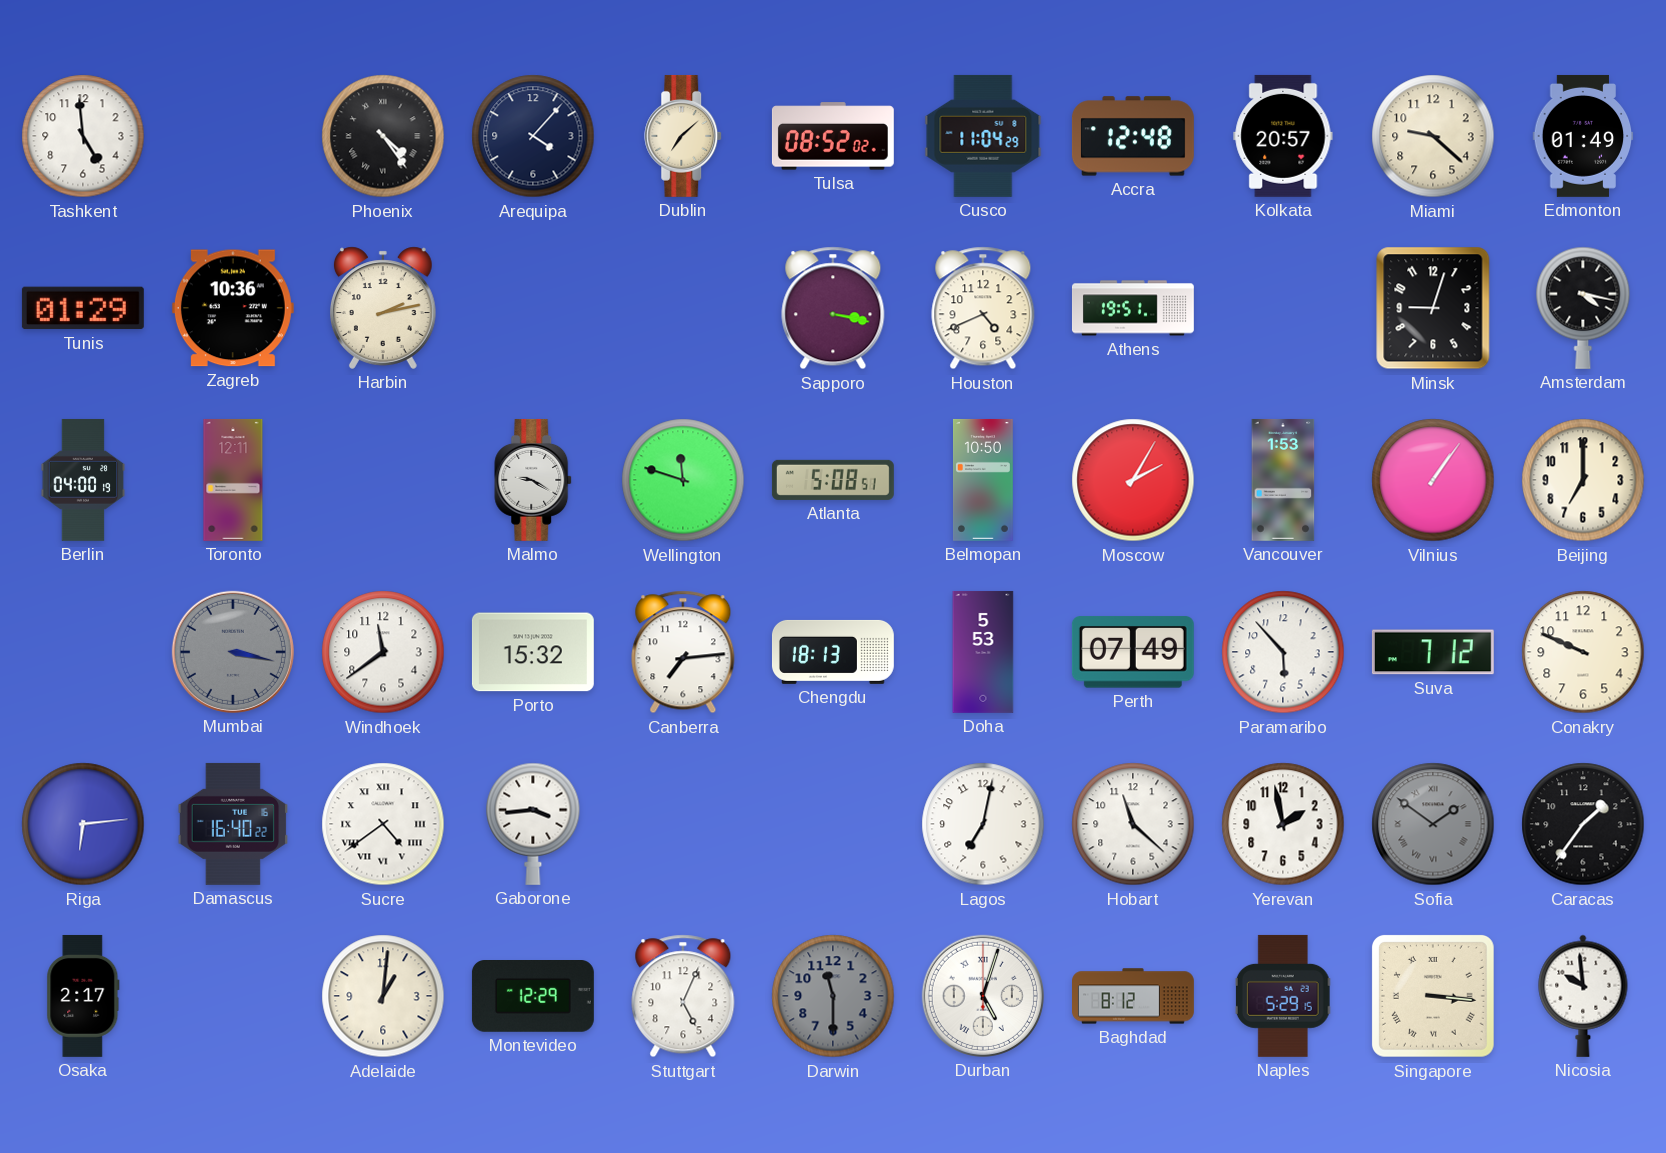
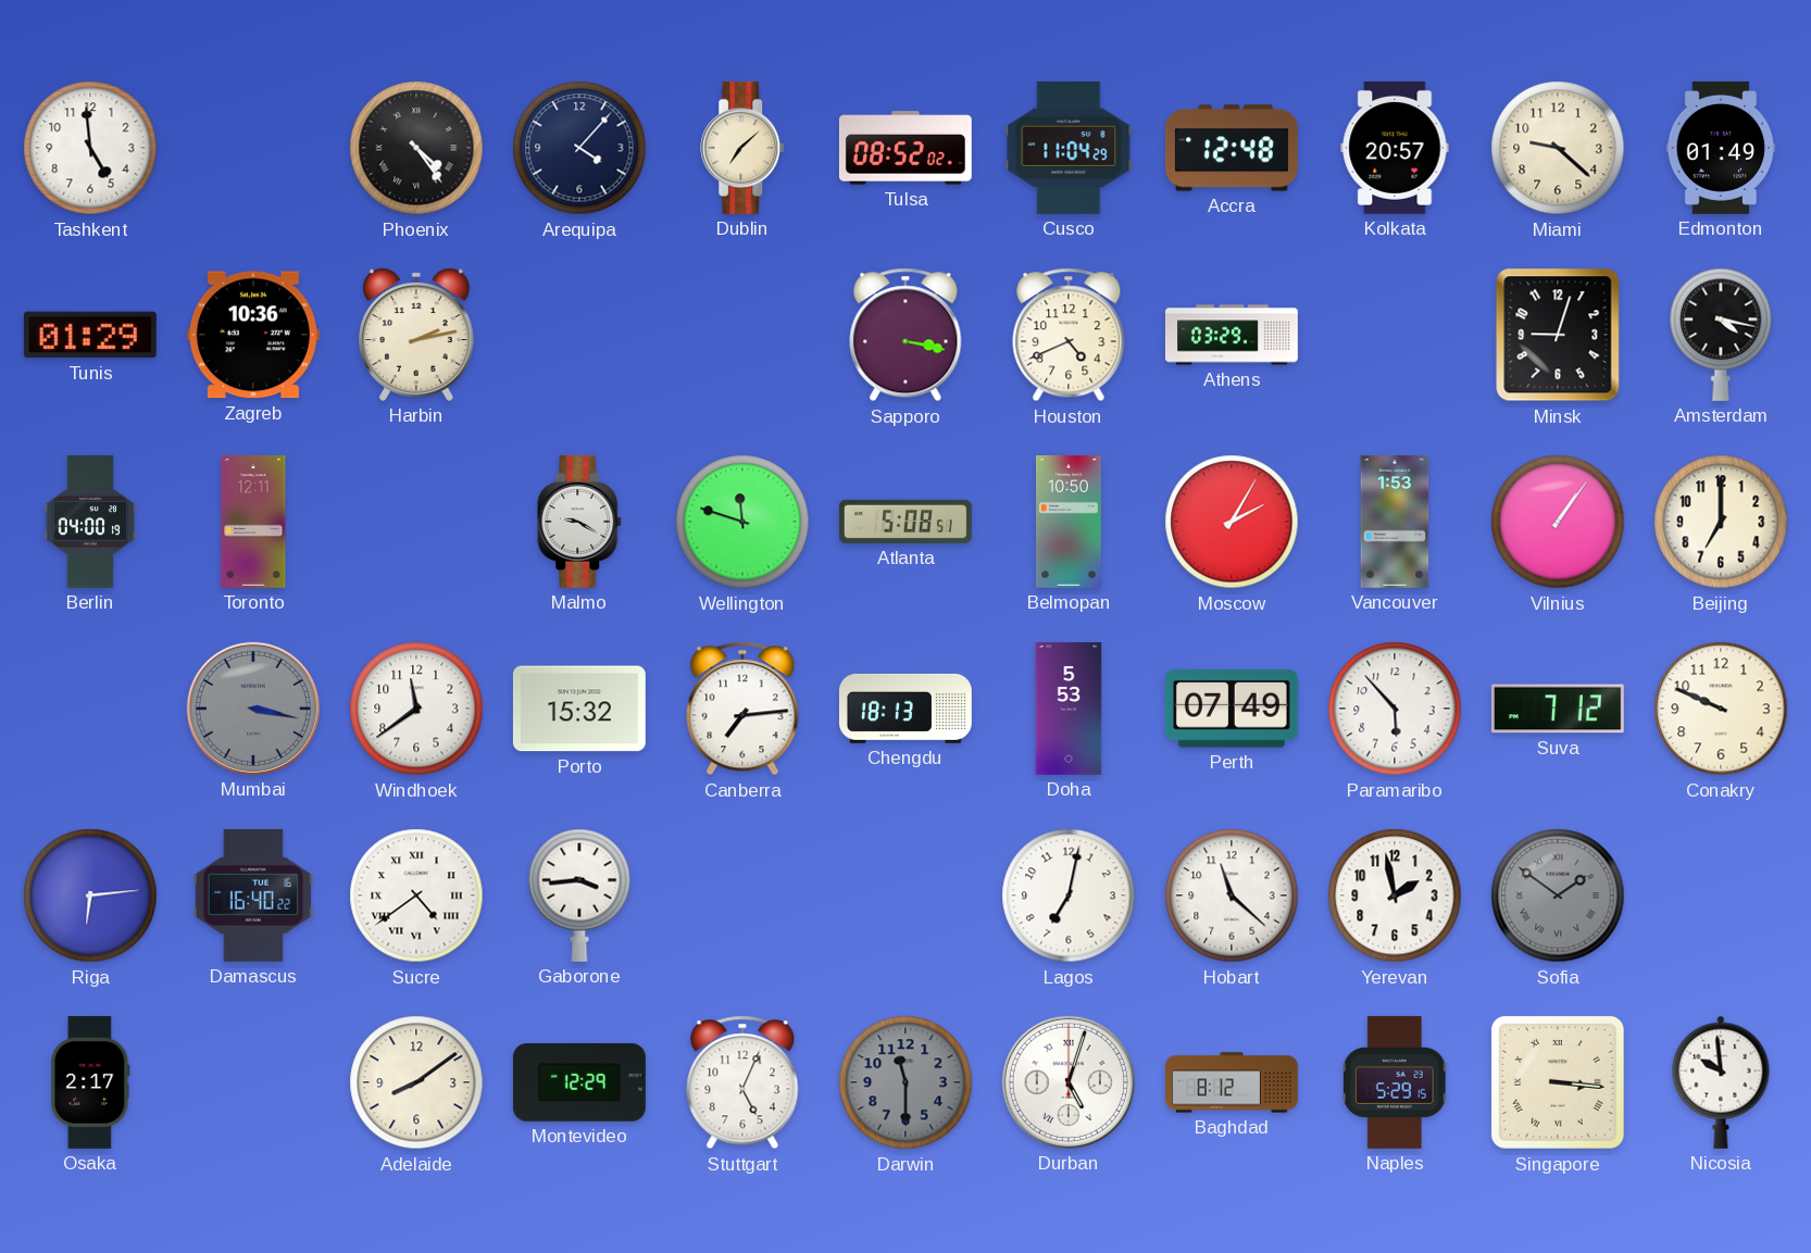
Athens: 19:51 -> 03:29
Caracas: 1:36 -> none
Adelaide: 1:01 -> 8:09
